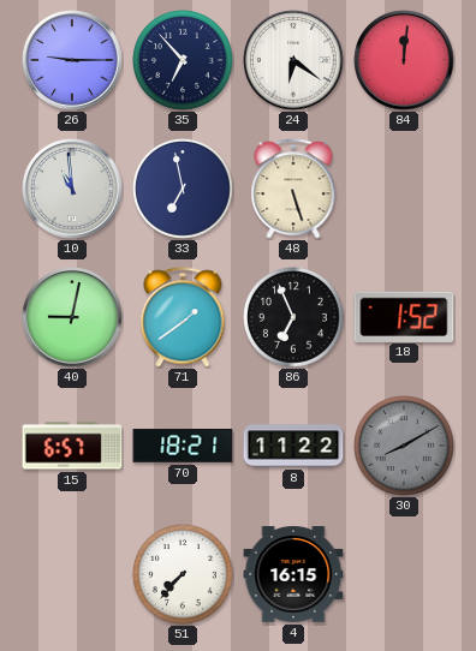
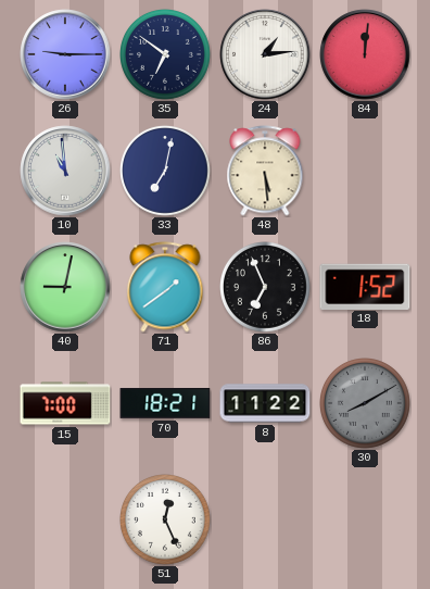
35: 6:53 -> 6:51
24: 6:21 -> 1:14
33: 6:58 -> 7:02
48: 5:27 -> 5:29
15: 6:57 -> 7:00
51: 7:37 -> 12:26
4: 16:15 -> none
